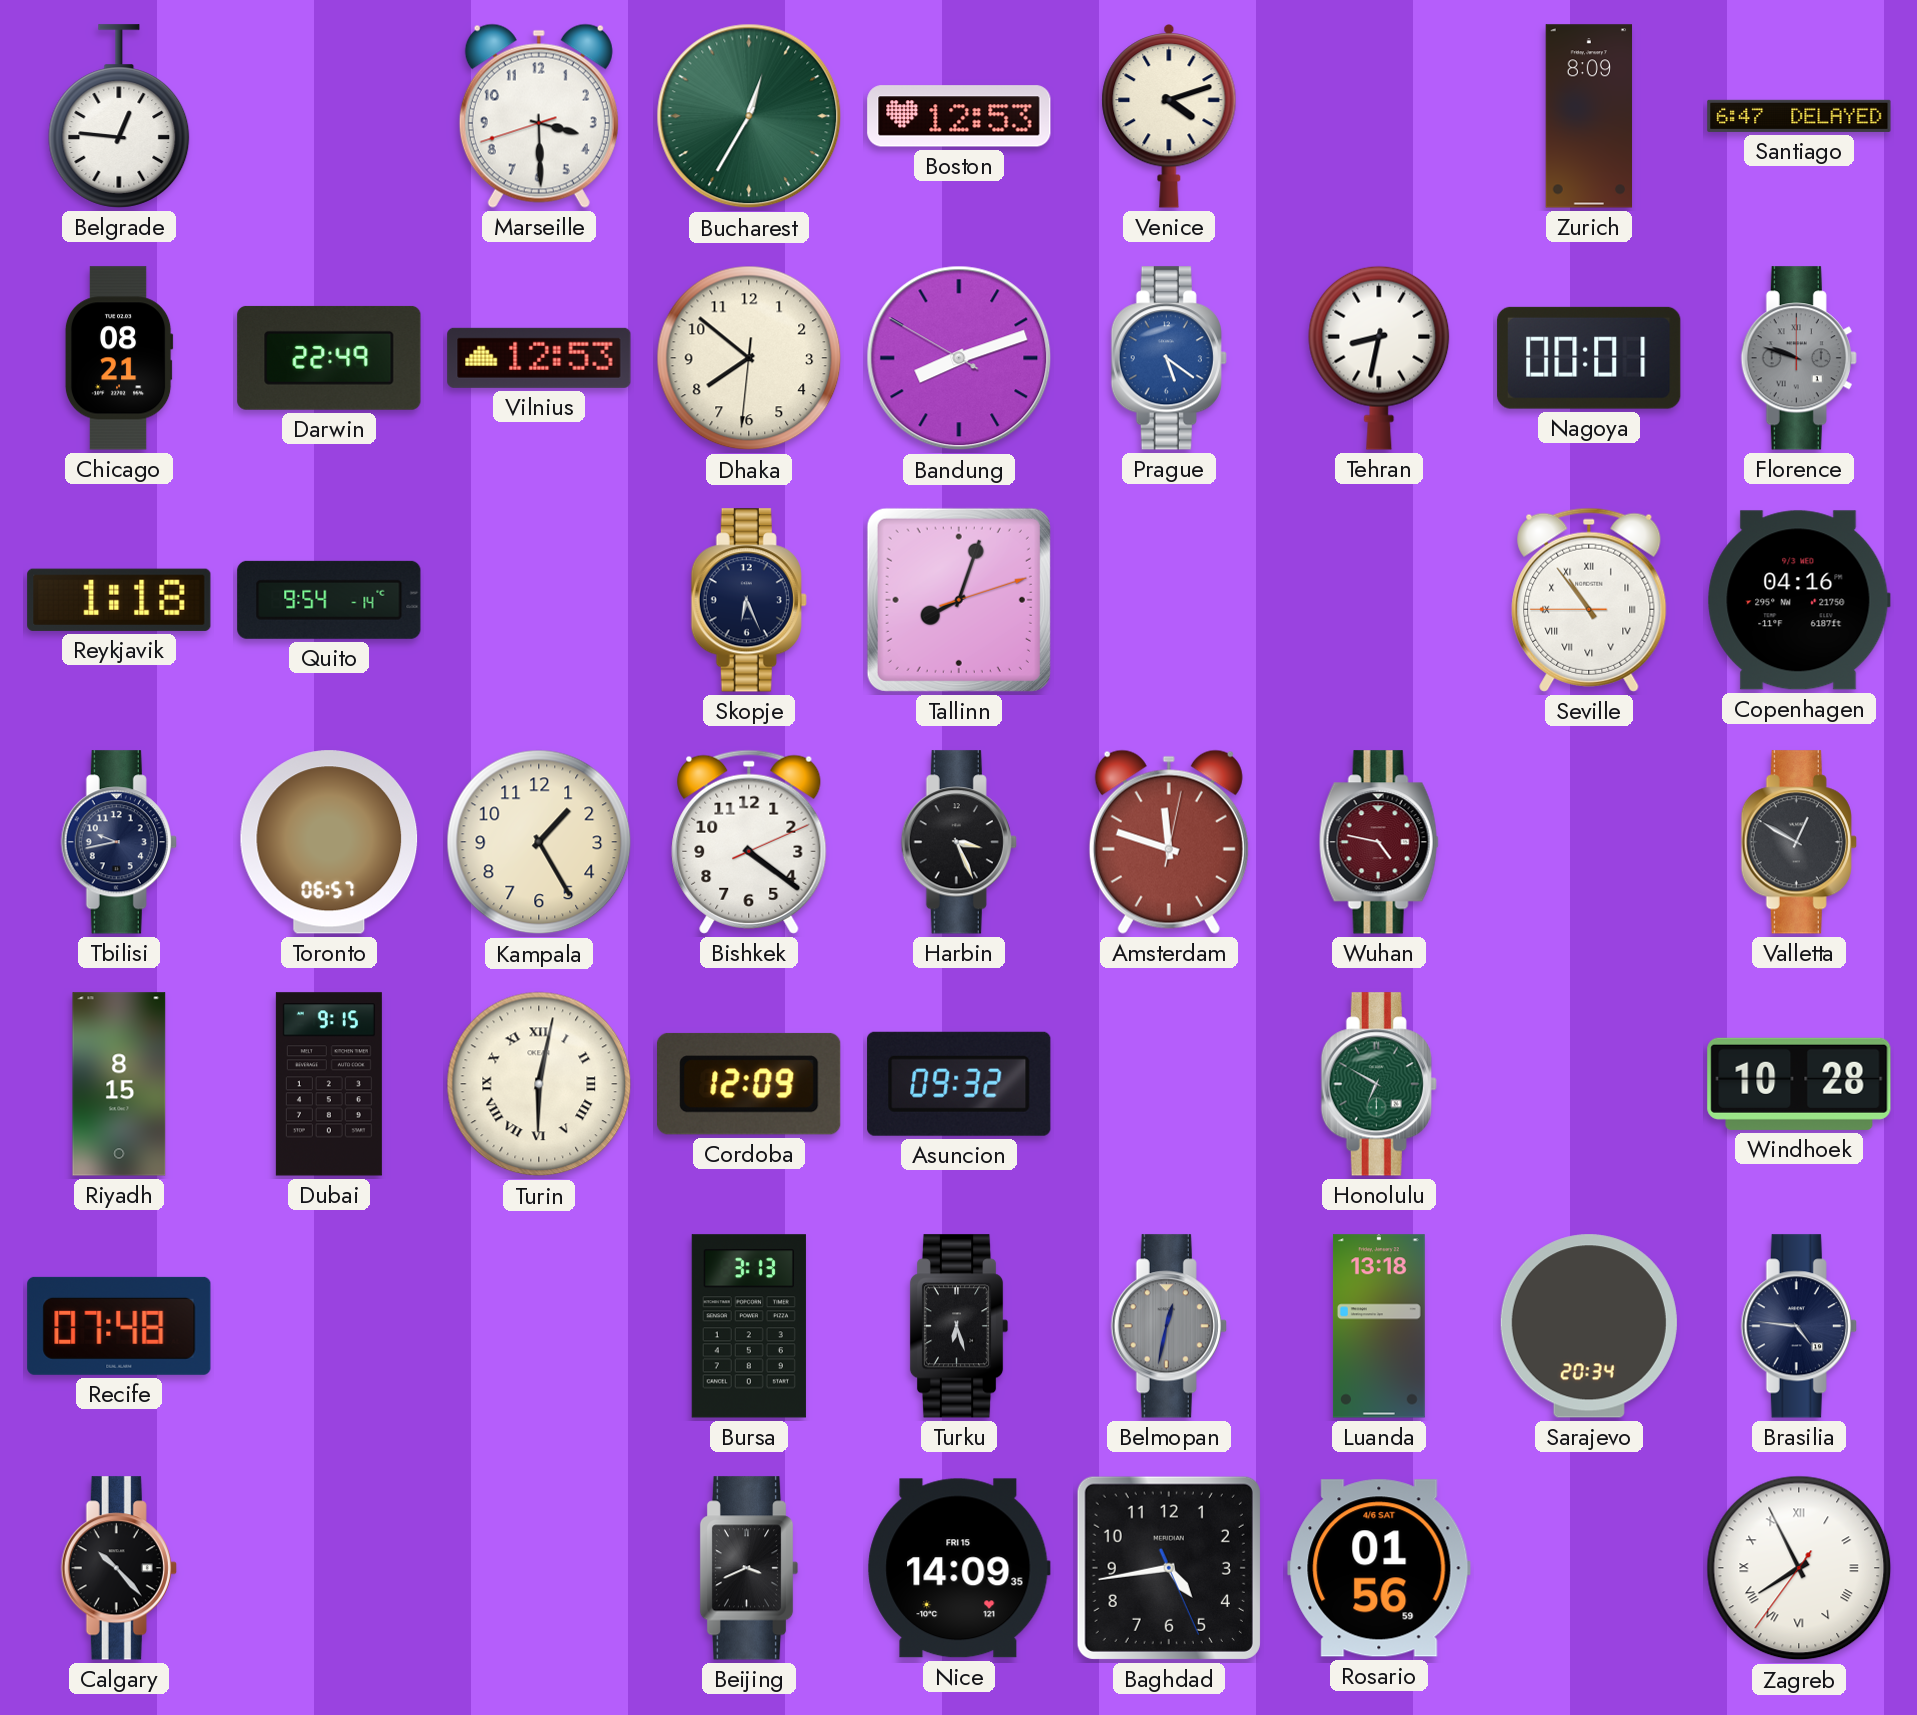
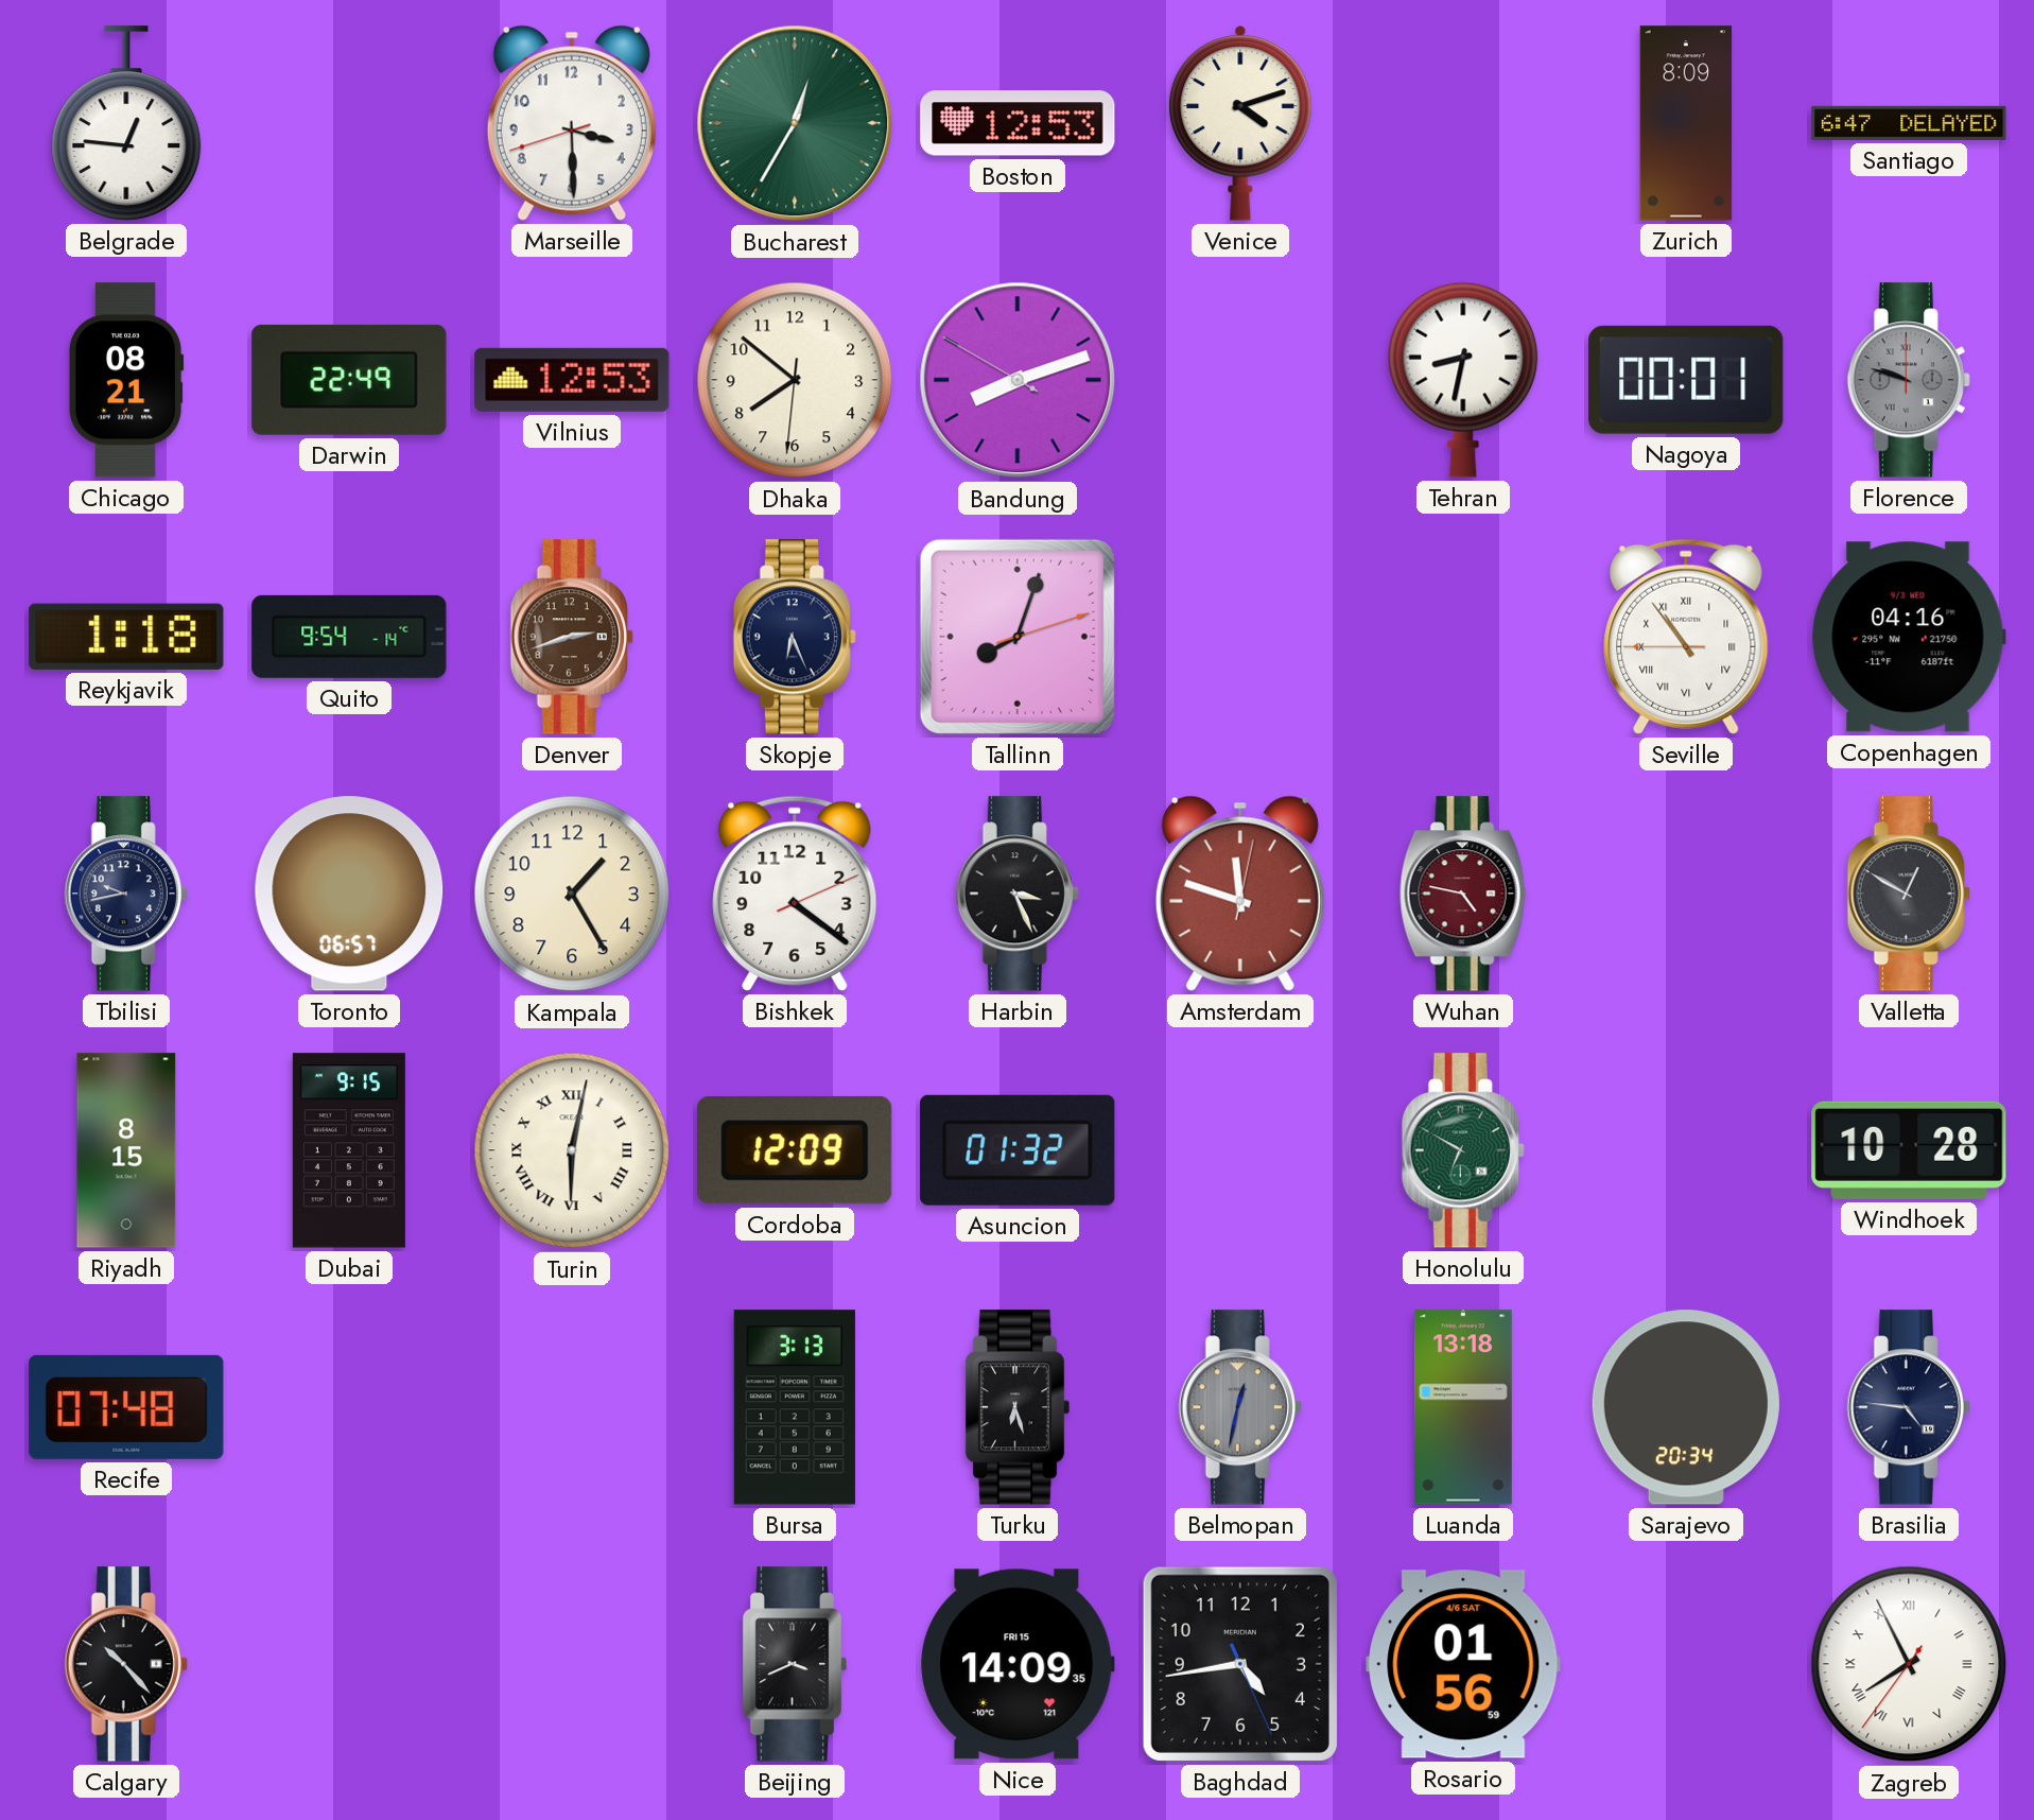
Prague: 5:21 -> none
Denver: none -> 2:42
Asuncion: 09:32 -> 01:32
